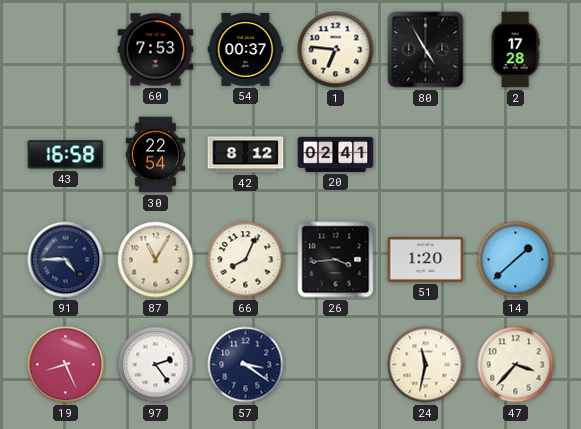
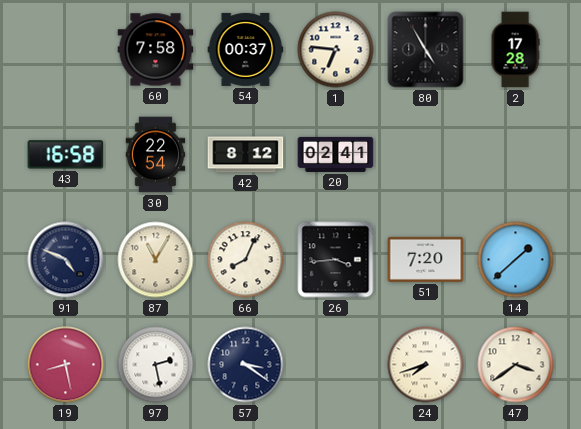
60: 7:53 -> 7:58
91: 4:45 -> 4:49
51: 1:20 -> 7:20
19: 8:26 -> 8:28
97: 2:24 -> 2:28
24: 11:32 -> 7:42
47: 3:37 -> 3:39
